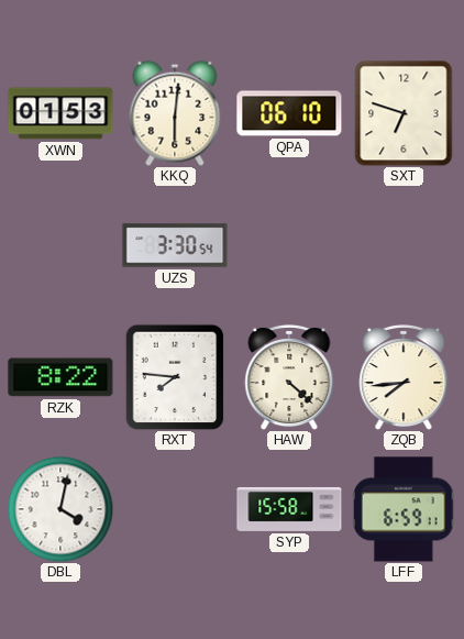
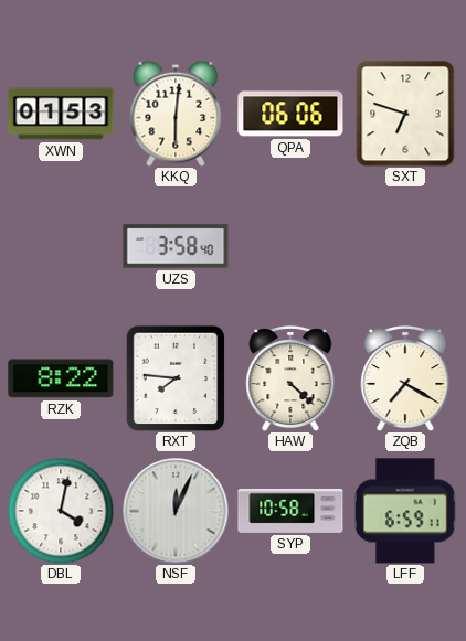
QPA: 06:10 -> 06:06
UZS: 3:30 -> 3:58
ZQB: 7:44 -> 7:20
NSF: none -> 12:04
SYP: 15:58 -> 10:58
